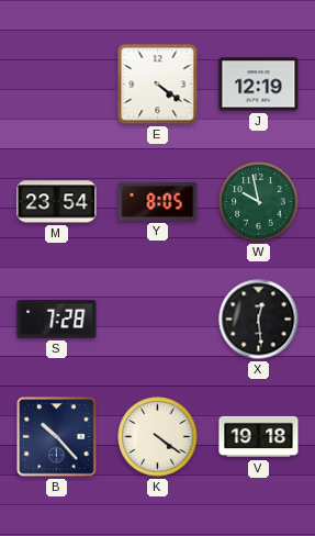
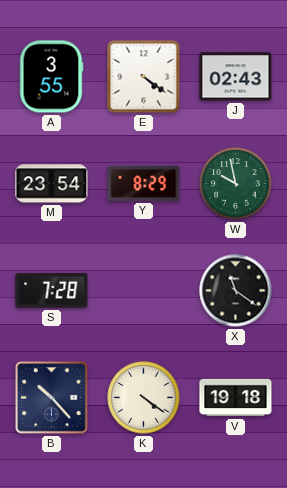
A: none -> 3:55
J: 12:19 -> 02:43
Y: 8:05 -> 8:29
X: 12:29 -> 11:21
